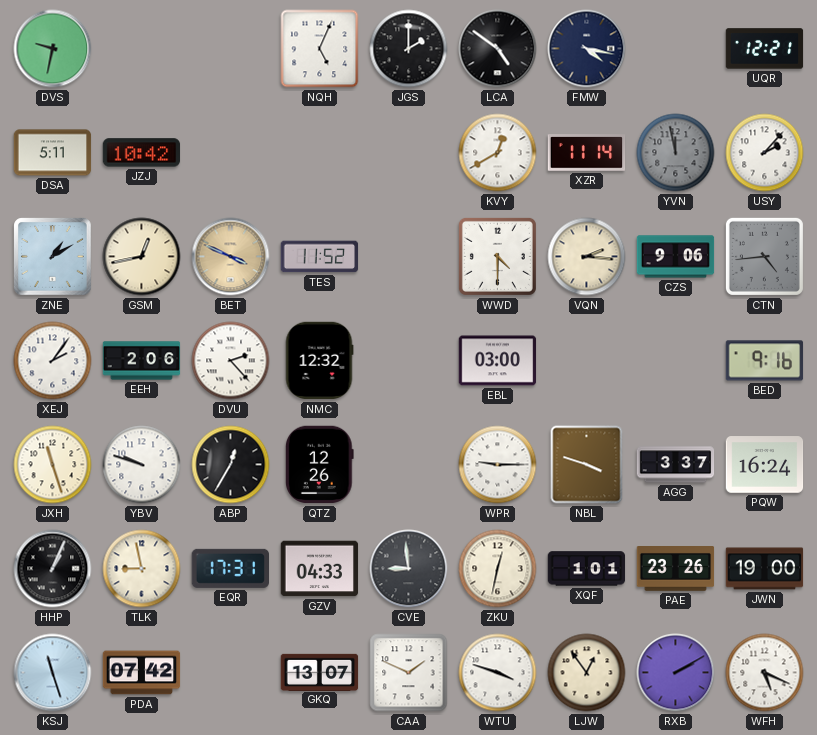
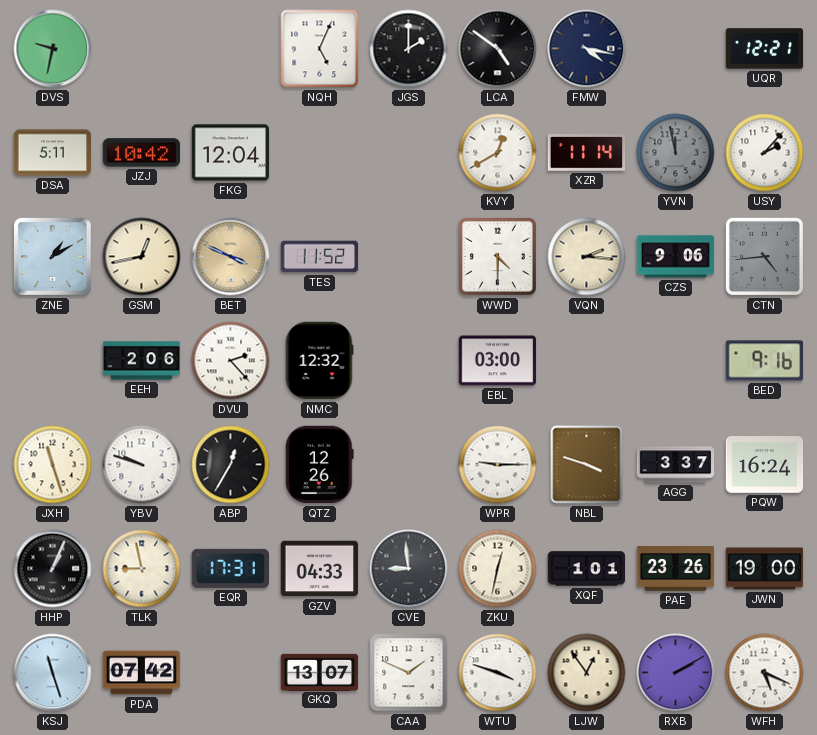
FKG: none -> 12:04
XEJ: 2:06 -> none
